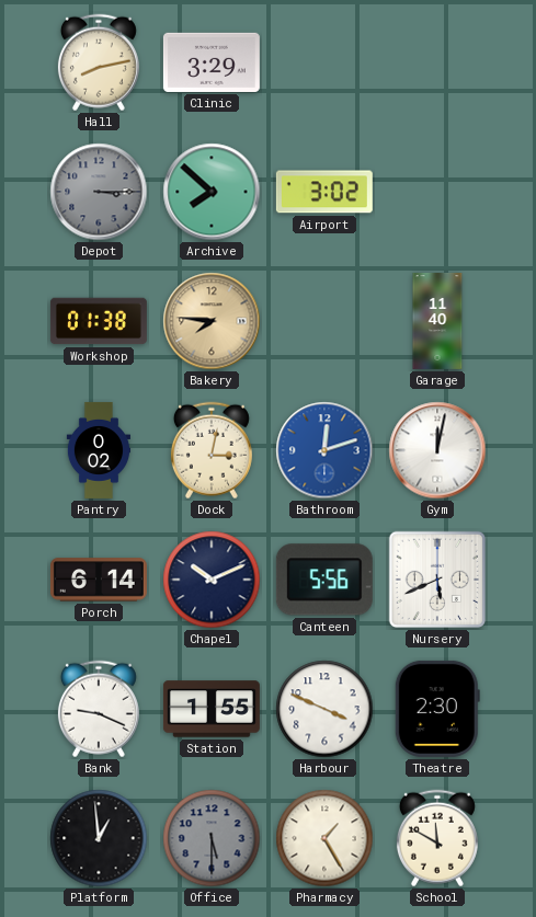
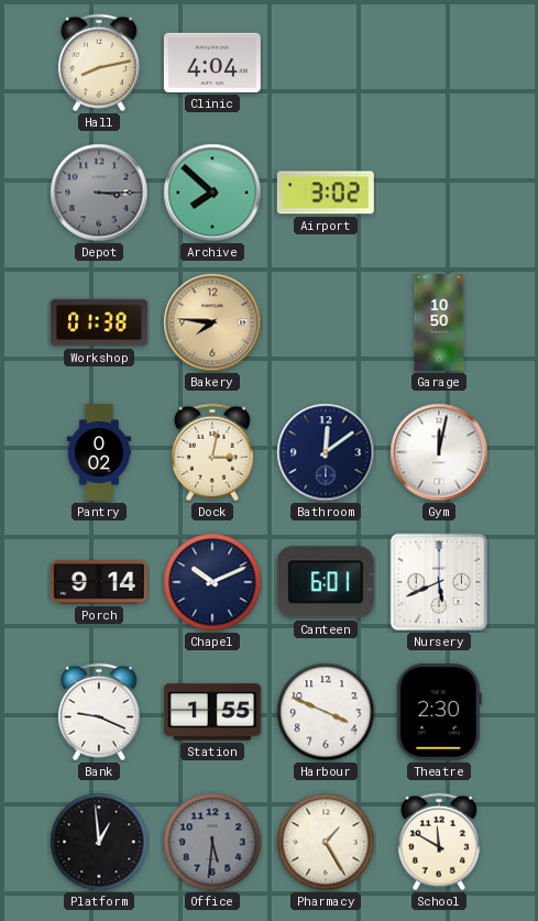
Clinic: 3:29 -> 4:04
Garage: 11:40 -> 10:50
Bathroom: 12:12 -> 12:09
Bathroom dial: blue -> navy
Porch: 6:14 -> 9:14
Canteen: 5:56 -> 6:01
Office: 5:30 -> 5:31
